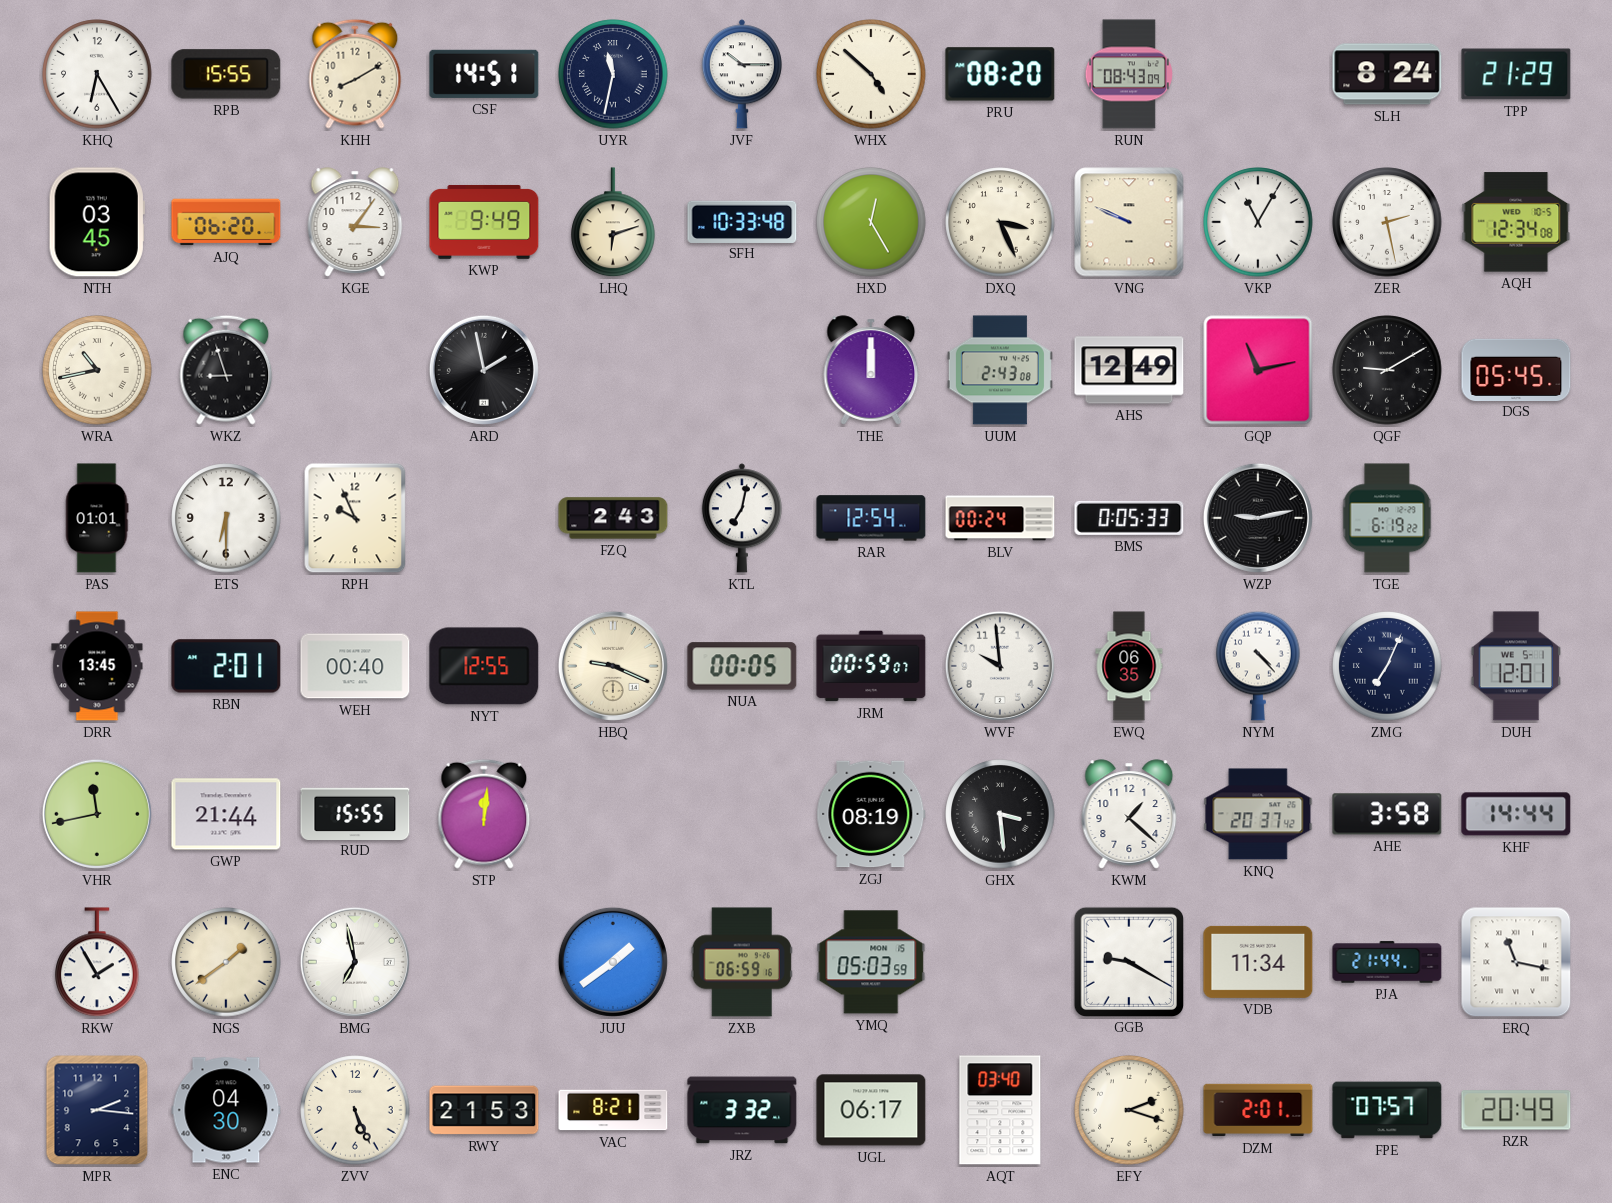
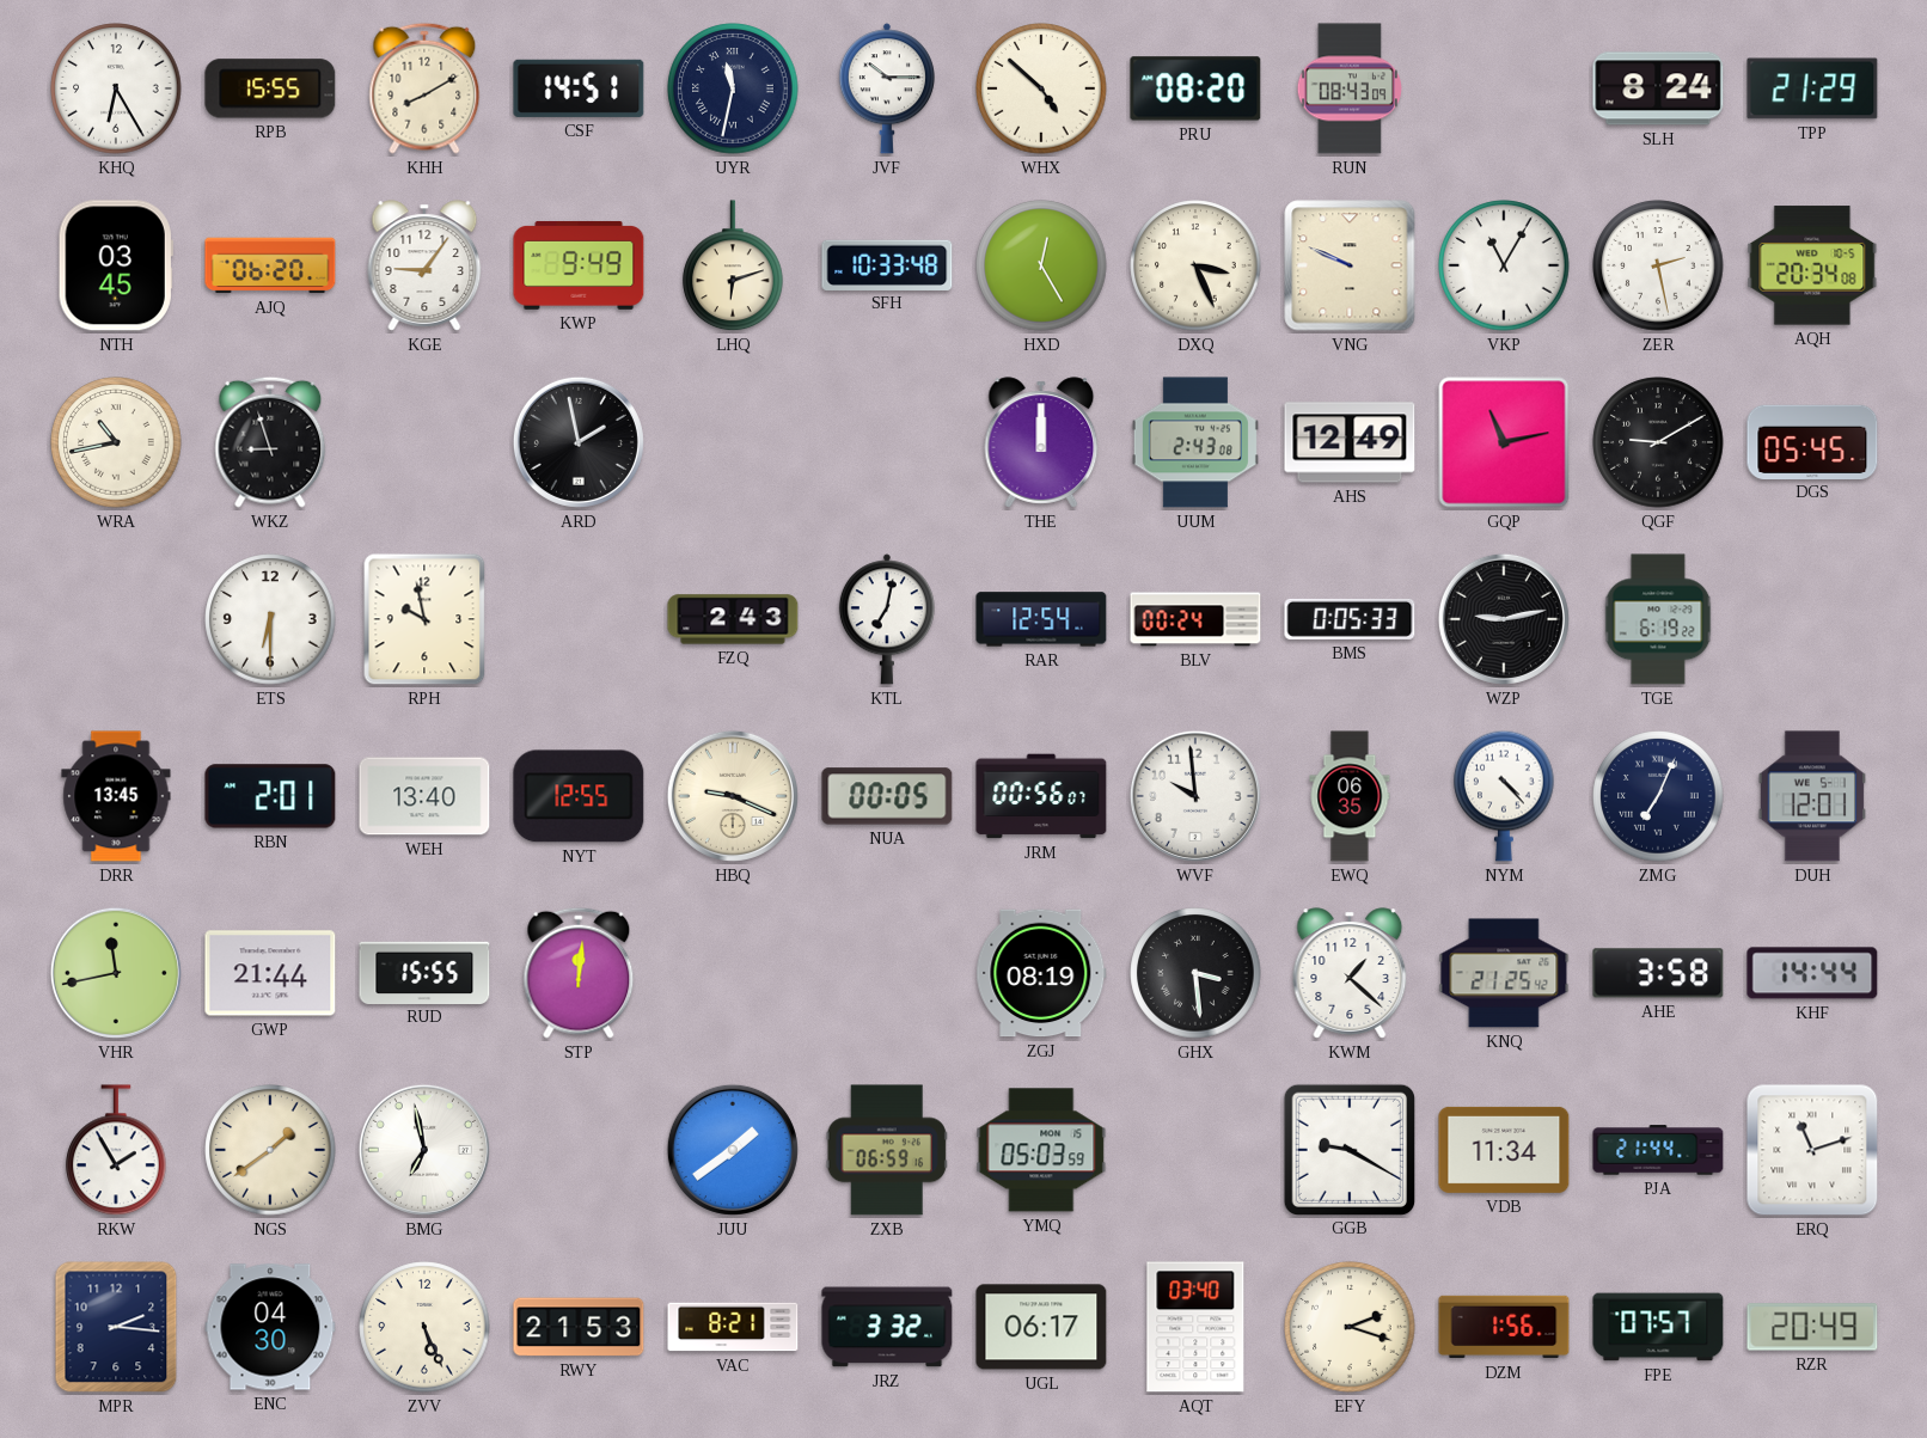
KGE: 3:06 -> 9:06
AQH: 12:34 -> 20:34
PAS: 01:01 -> none
RPH: 9:56 -> 9:58
WEH: 00:40 -> 13:40
JRM: 00:59 -> 00:56
KNQ: 20:37 -> 21:25
ERQ: 11:17 -> 11:12
DZM: 2:01 -> 1:56
